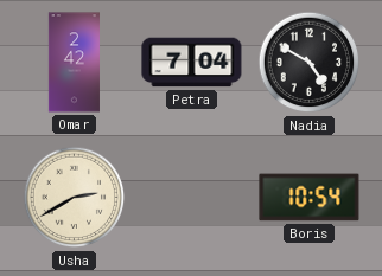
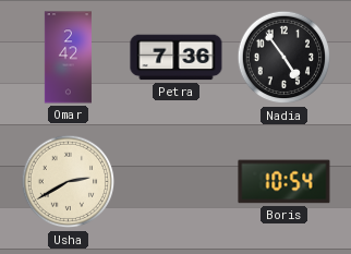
Petra: 7:04 -> 7:36
Nadia: 4:50 -> 4:54
